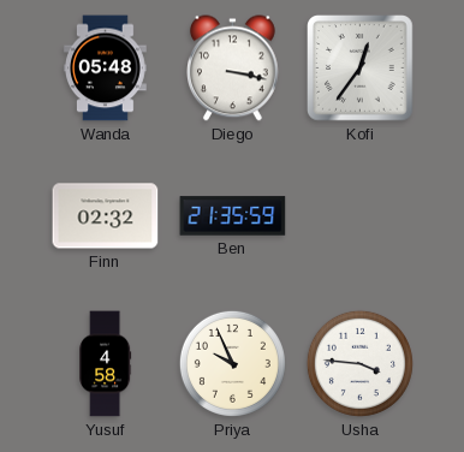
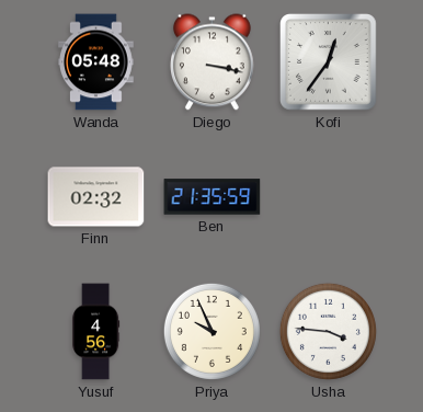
Yusuf: 4:58 -> 4:56
